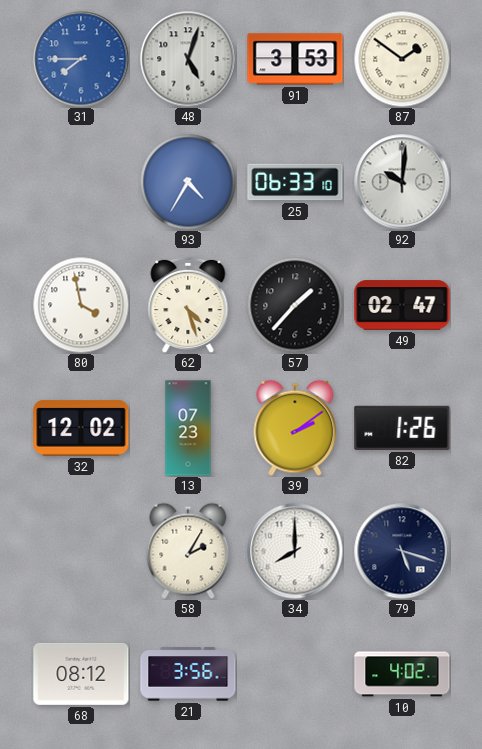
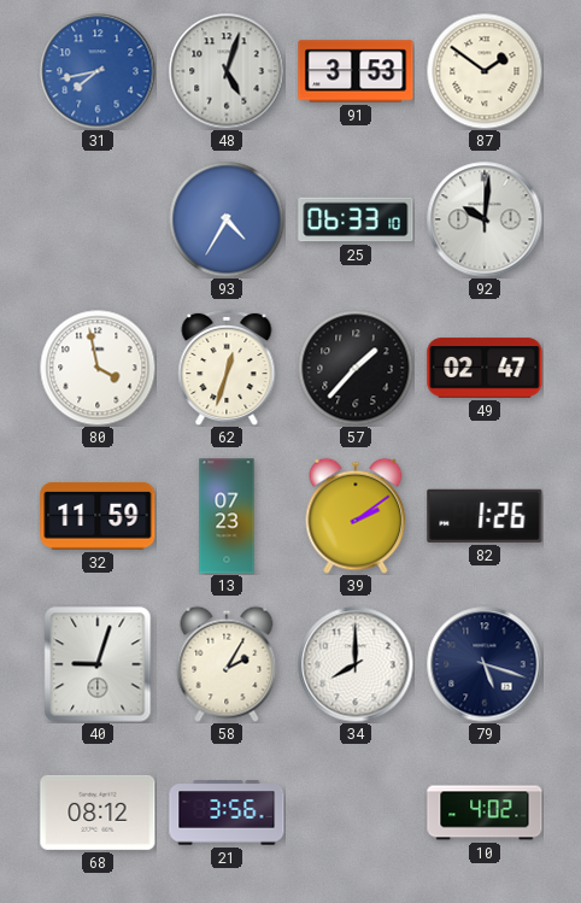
31: 7:45 -> 7:43
62: 4:27 -> 12:33
32: 12:02 -> 11:59
40: none -> 9:03
